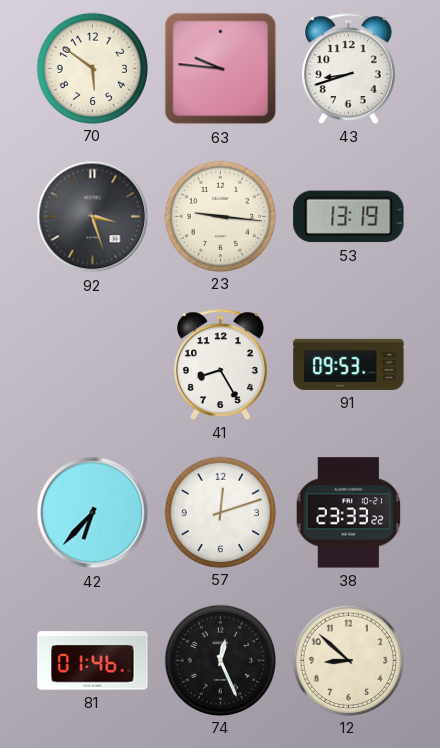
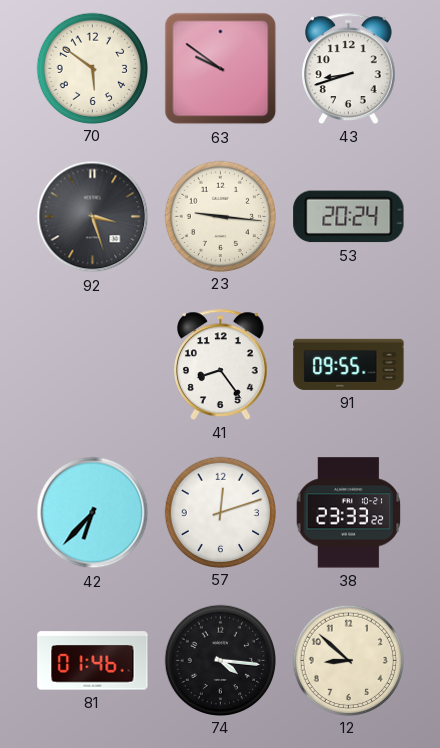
63: 9:46 -> 9:51
53: 13:19 -> 20:24
41: 8:25 -> 8:24
91: 09:53 -> 09:55
74: 12:26 -> 4:16
